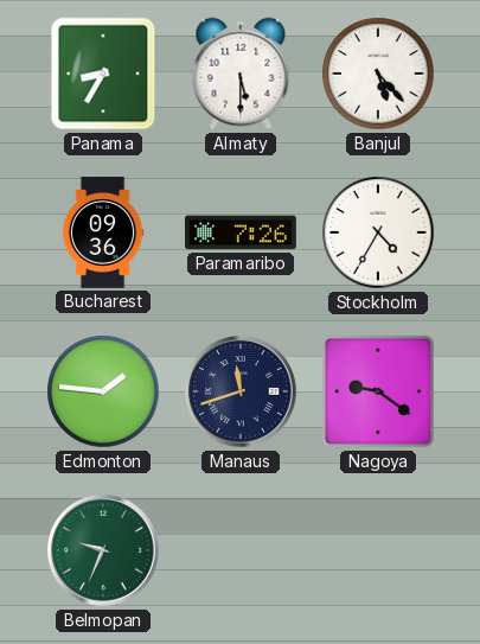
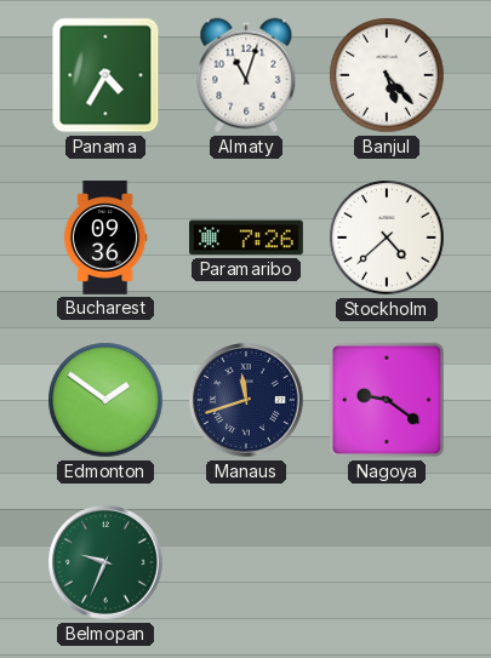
Panama: 8:35 -> 4:35
Almaty: 5:30 -> 11:03
Stockholm: 4:35 -> 4:38
Edmonton: 1:46 -> 1:51
